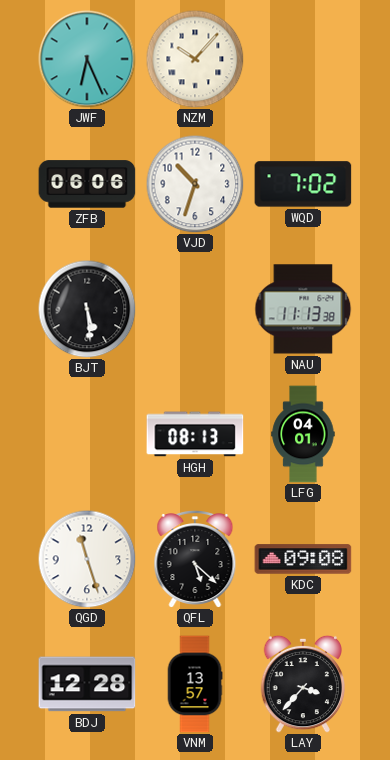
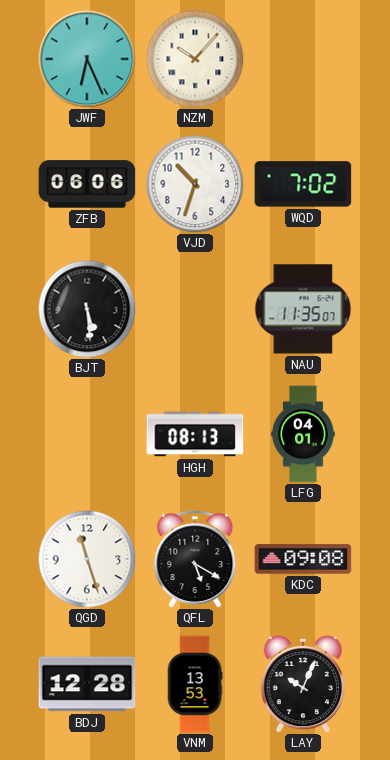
NAU: 11:13 -> 11:35
QFL: 5:22 -> 5:20
VNM: 13:57 -> 13:53
LAY: 3:37 -> 10:04
